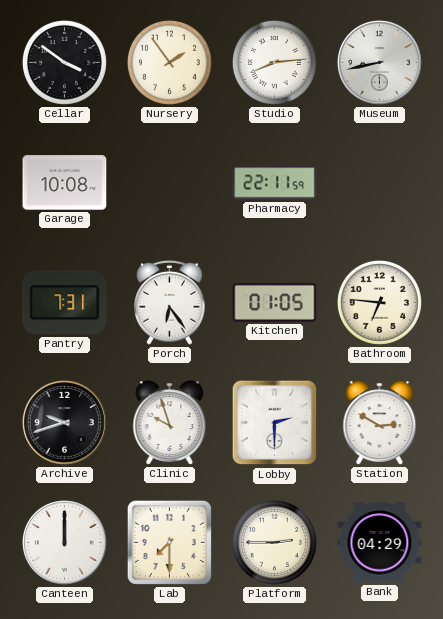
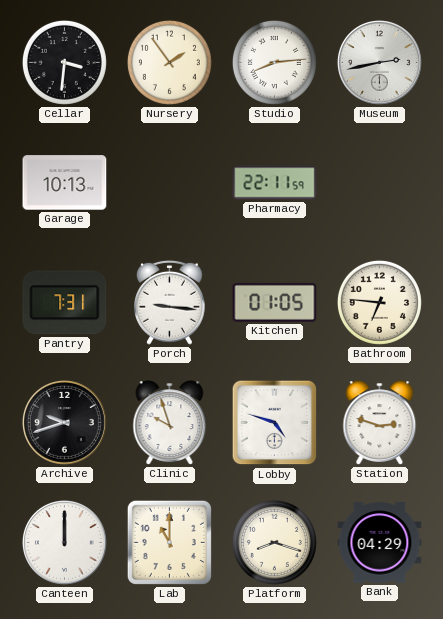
Cellar: 3:51 -> 3:31
Museum: 8:43 -> 2:43
Garage: 10:08 -> 10:13
Porch: 6:24 -> 9:16
Lobby: 2:30 -> 4:48
Station: 2:50 -> 2:48
Lab: 7:30 -> 11:00
Platform: 2:45 -> 8:18
